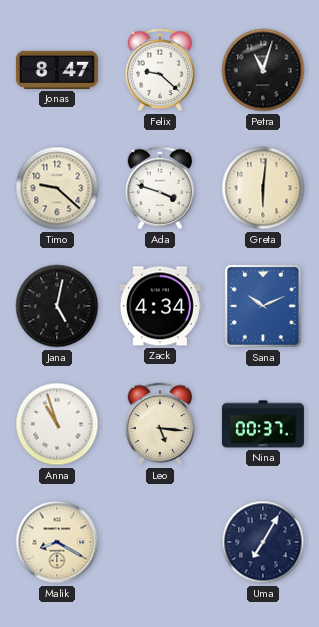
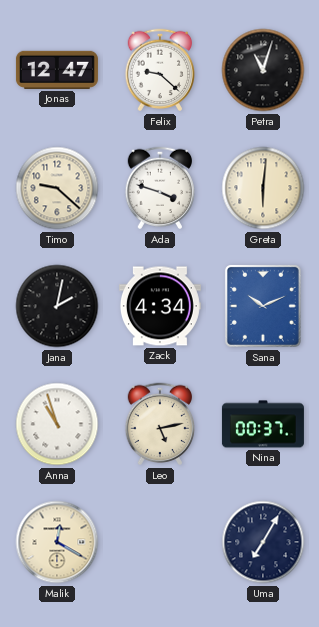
Jonas: 8:47 -> 12:47
Jana: 5:02 -> 2:02
Leo: 5:16 -> 5:13
Malik: 8:20 -> 12:20
